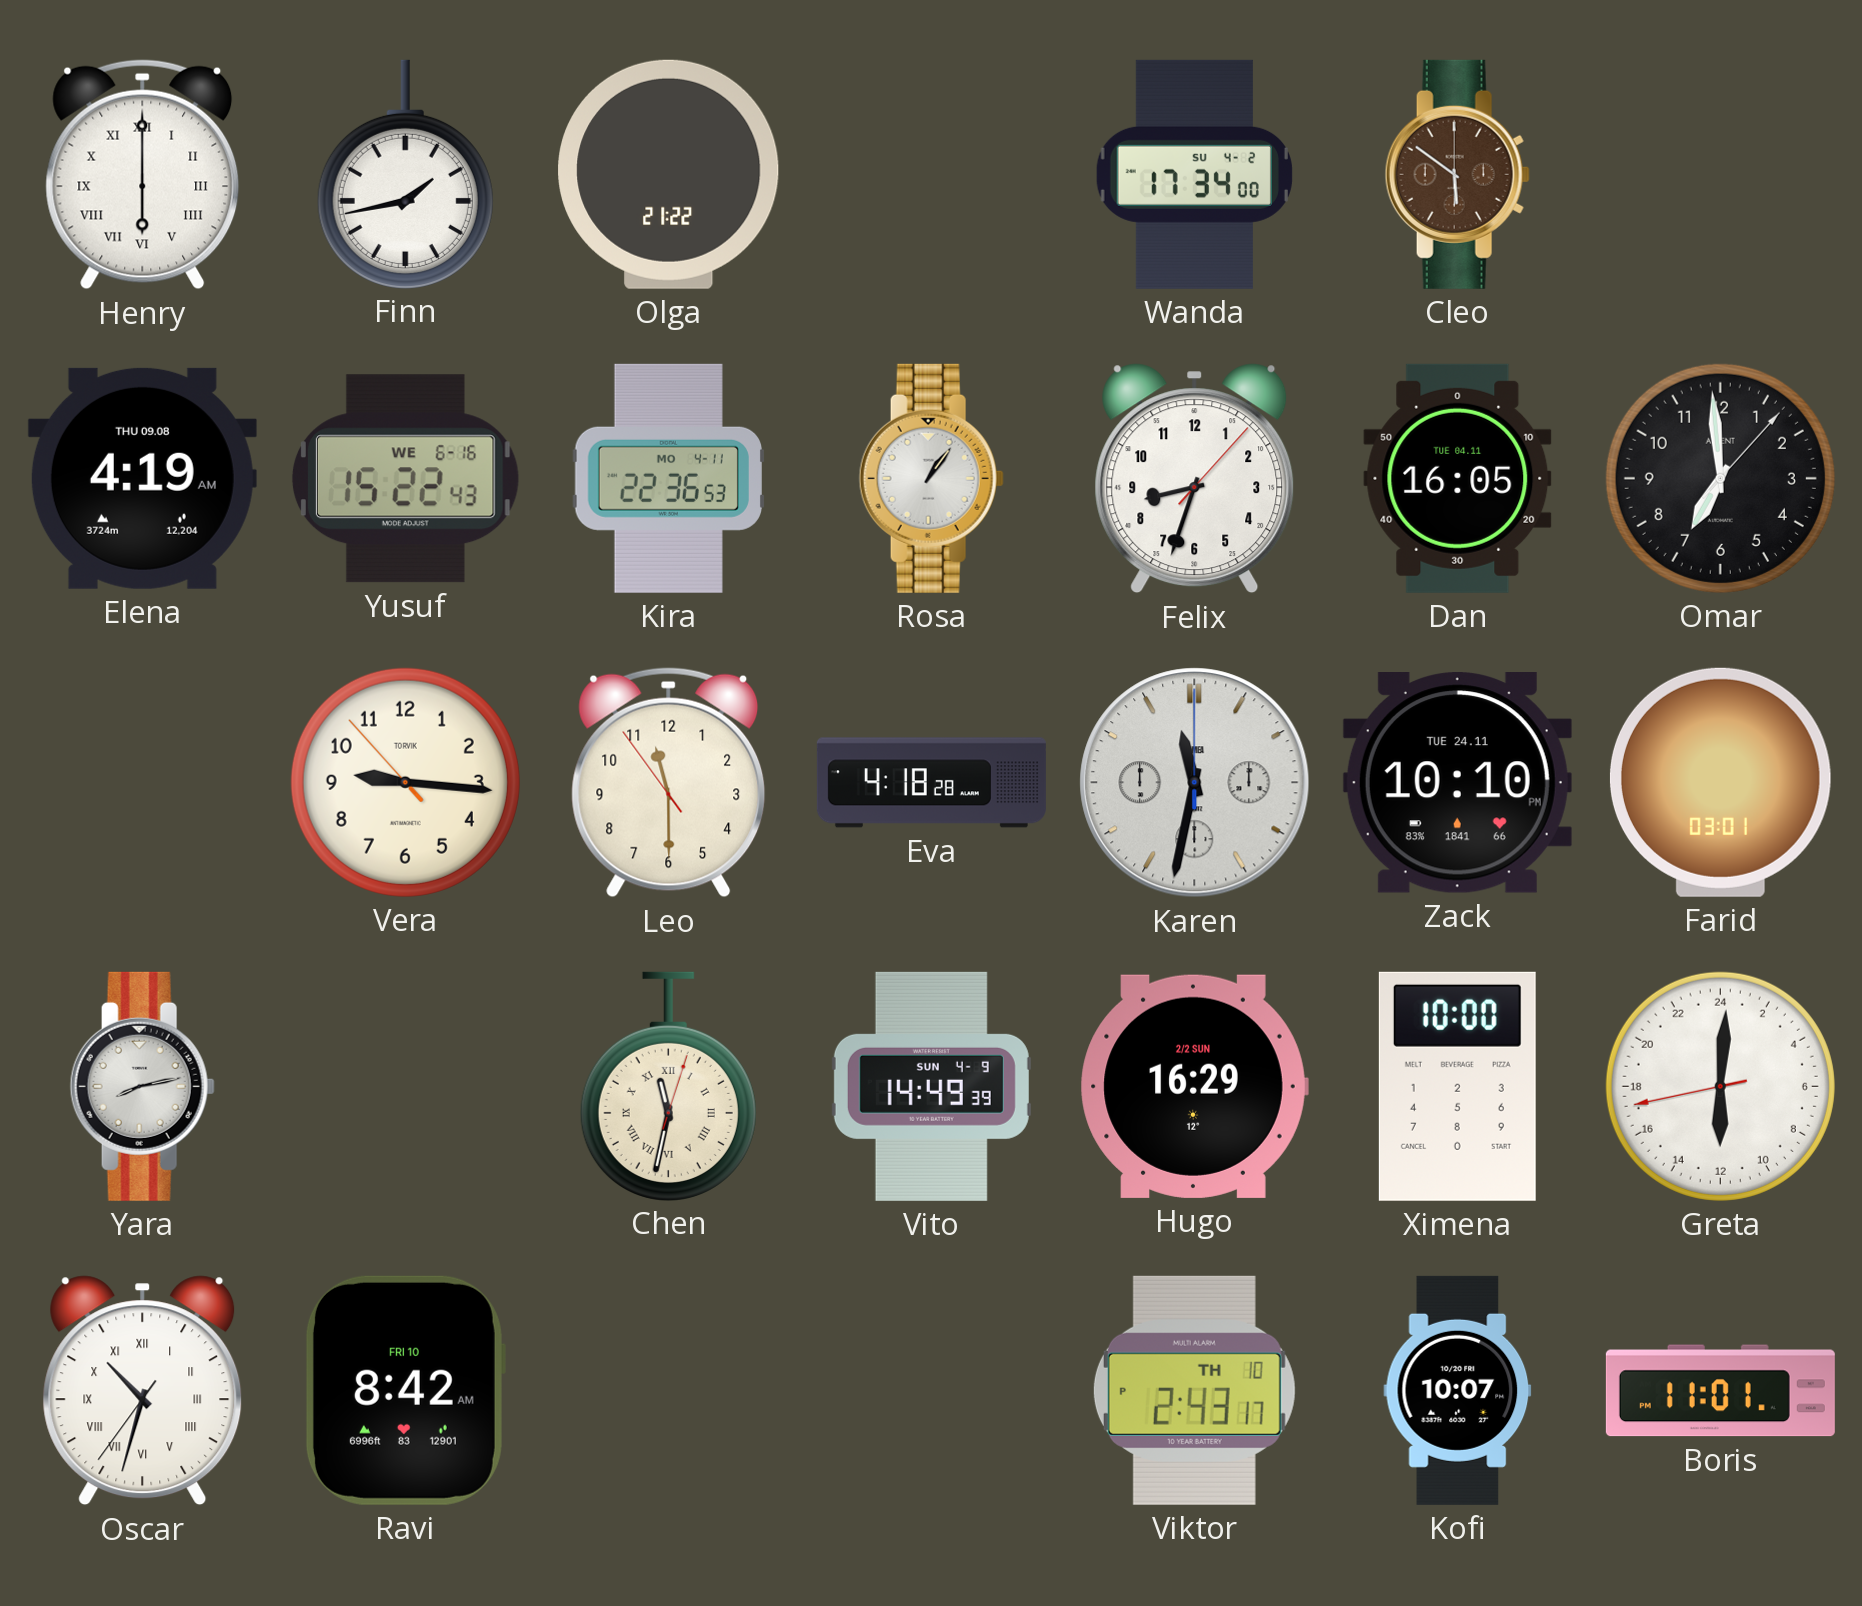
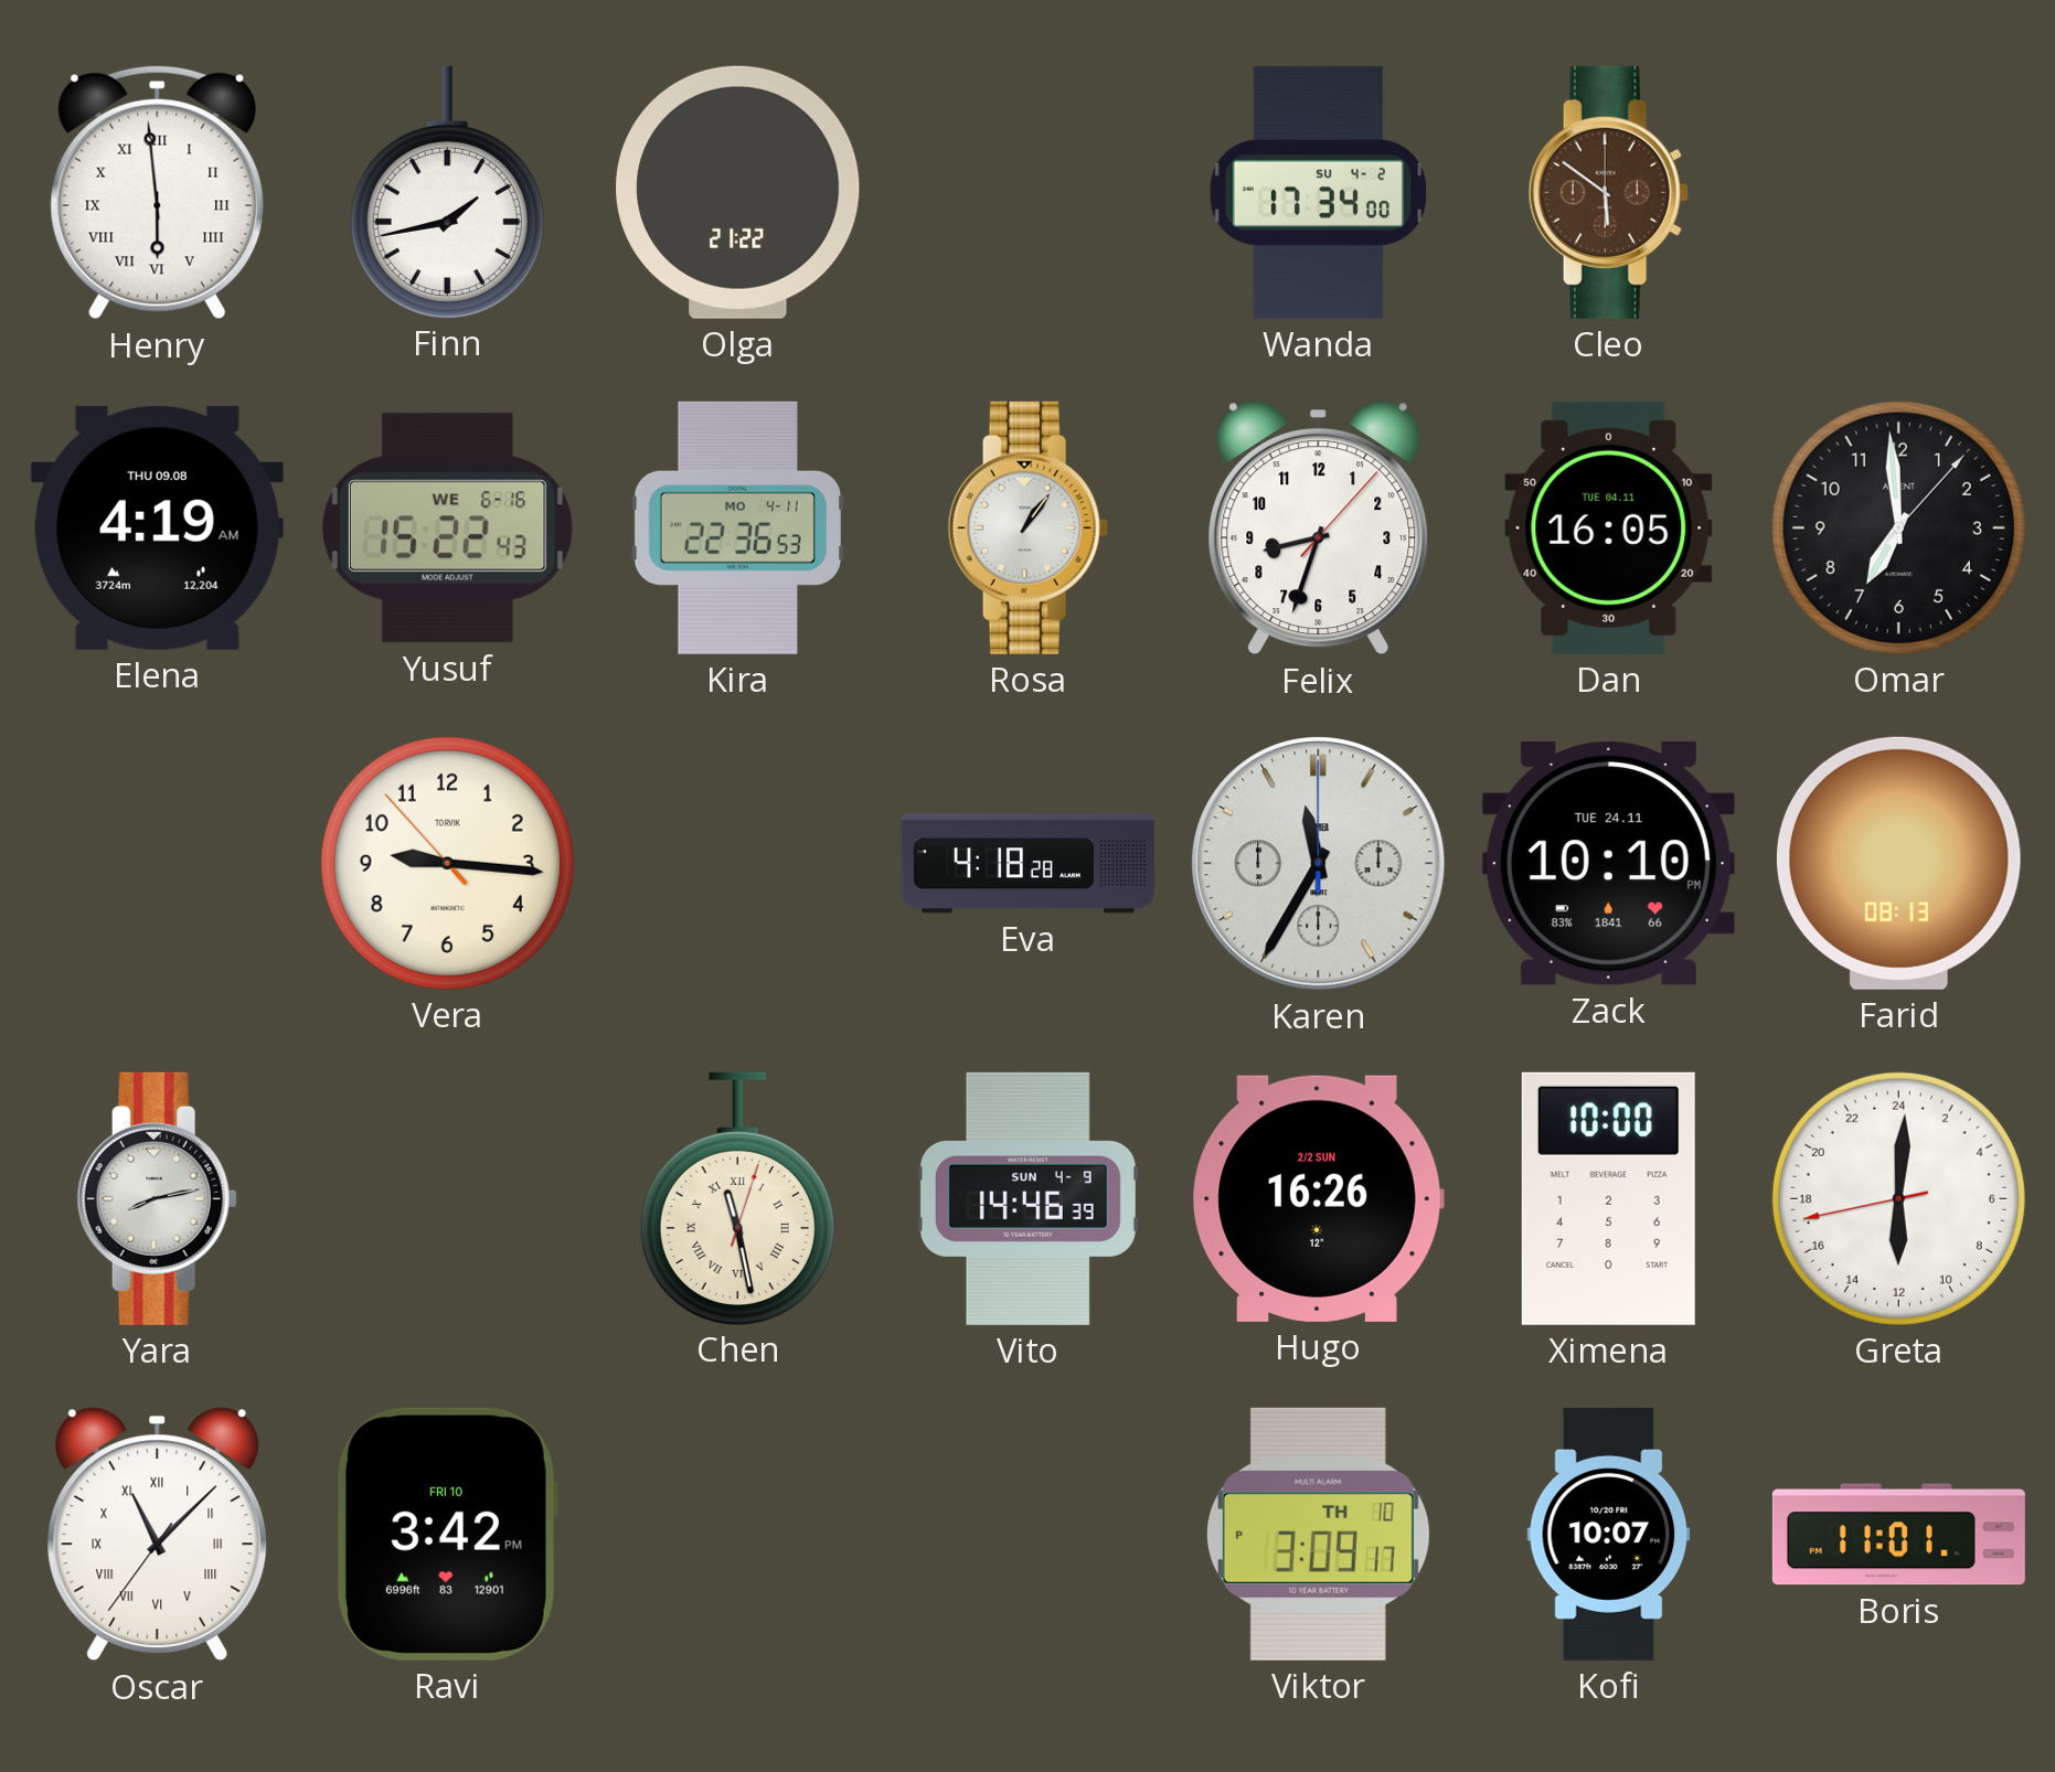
Henry: 6:00 -> 5:59
Leo: 11:29 -> none
Karen: 11:32 -> 11:35
Farid: 03:01 -> 08:13
Chen: 11:32 -> 11:28
Vito: 14:49 -> 14:46
Hugo: 16:29 -> 16:26
Oscar: 10:32 -> 11:07
Ravi: 8:42 -> 3:42
Viktor: 2:43 -> 3:09
